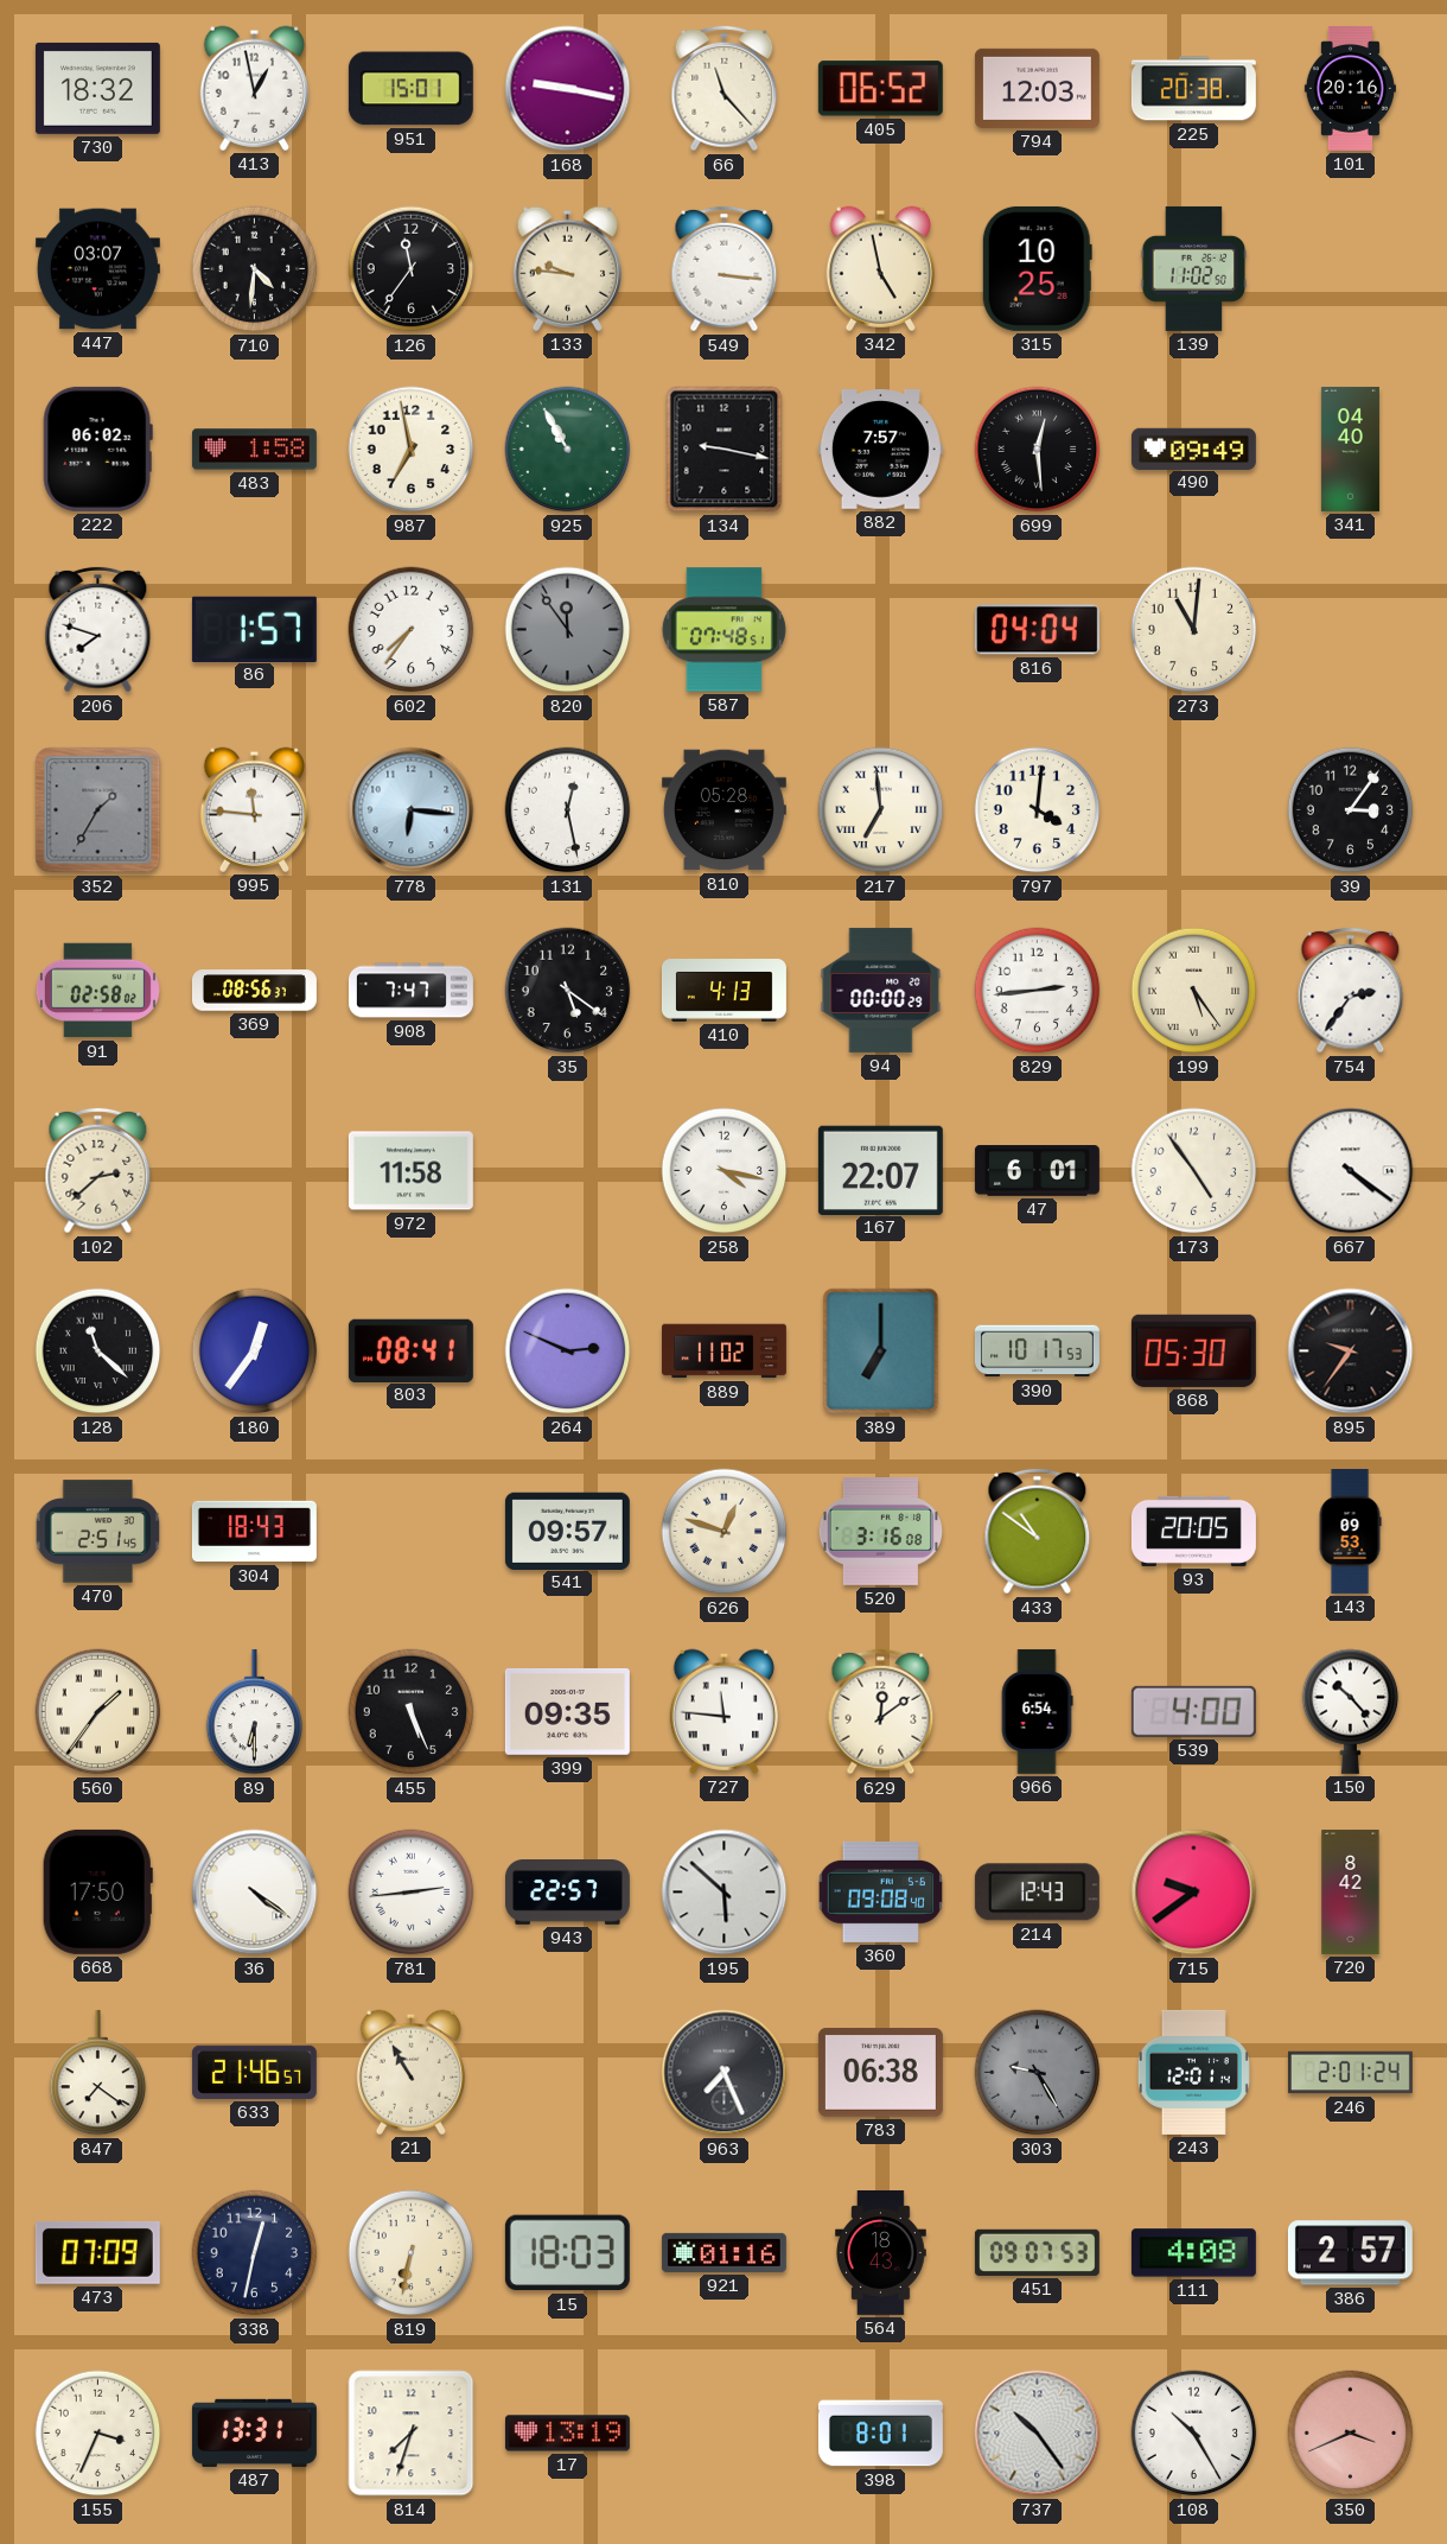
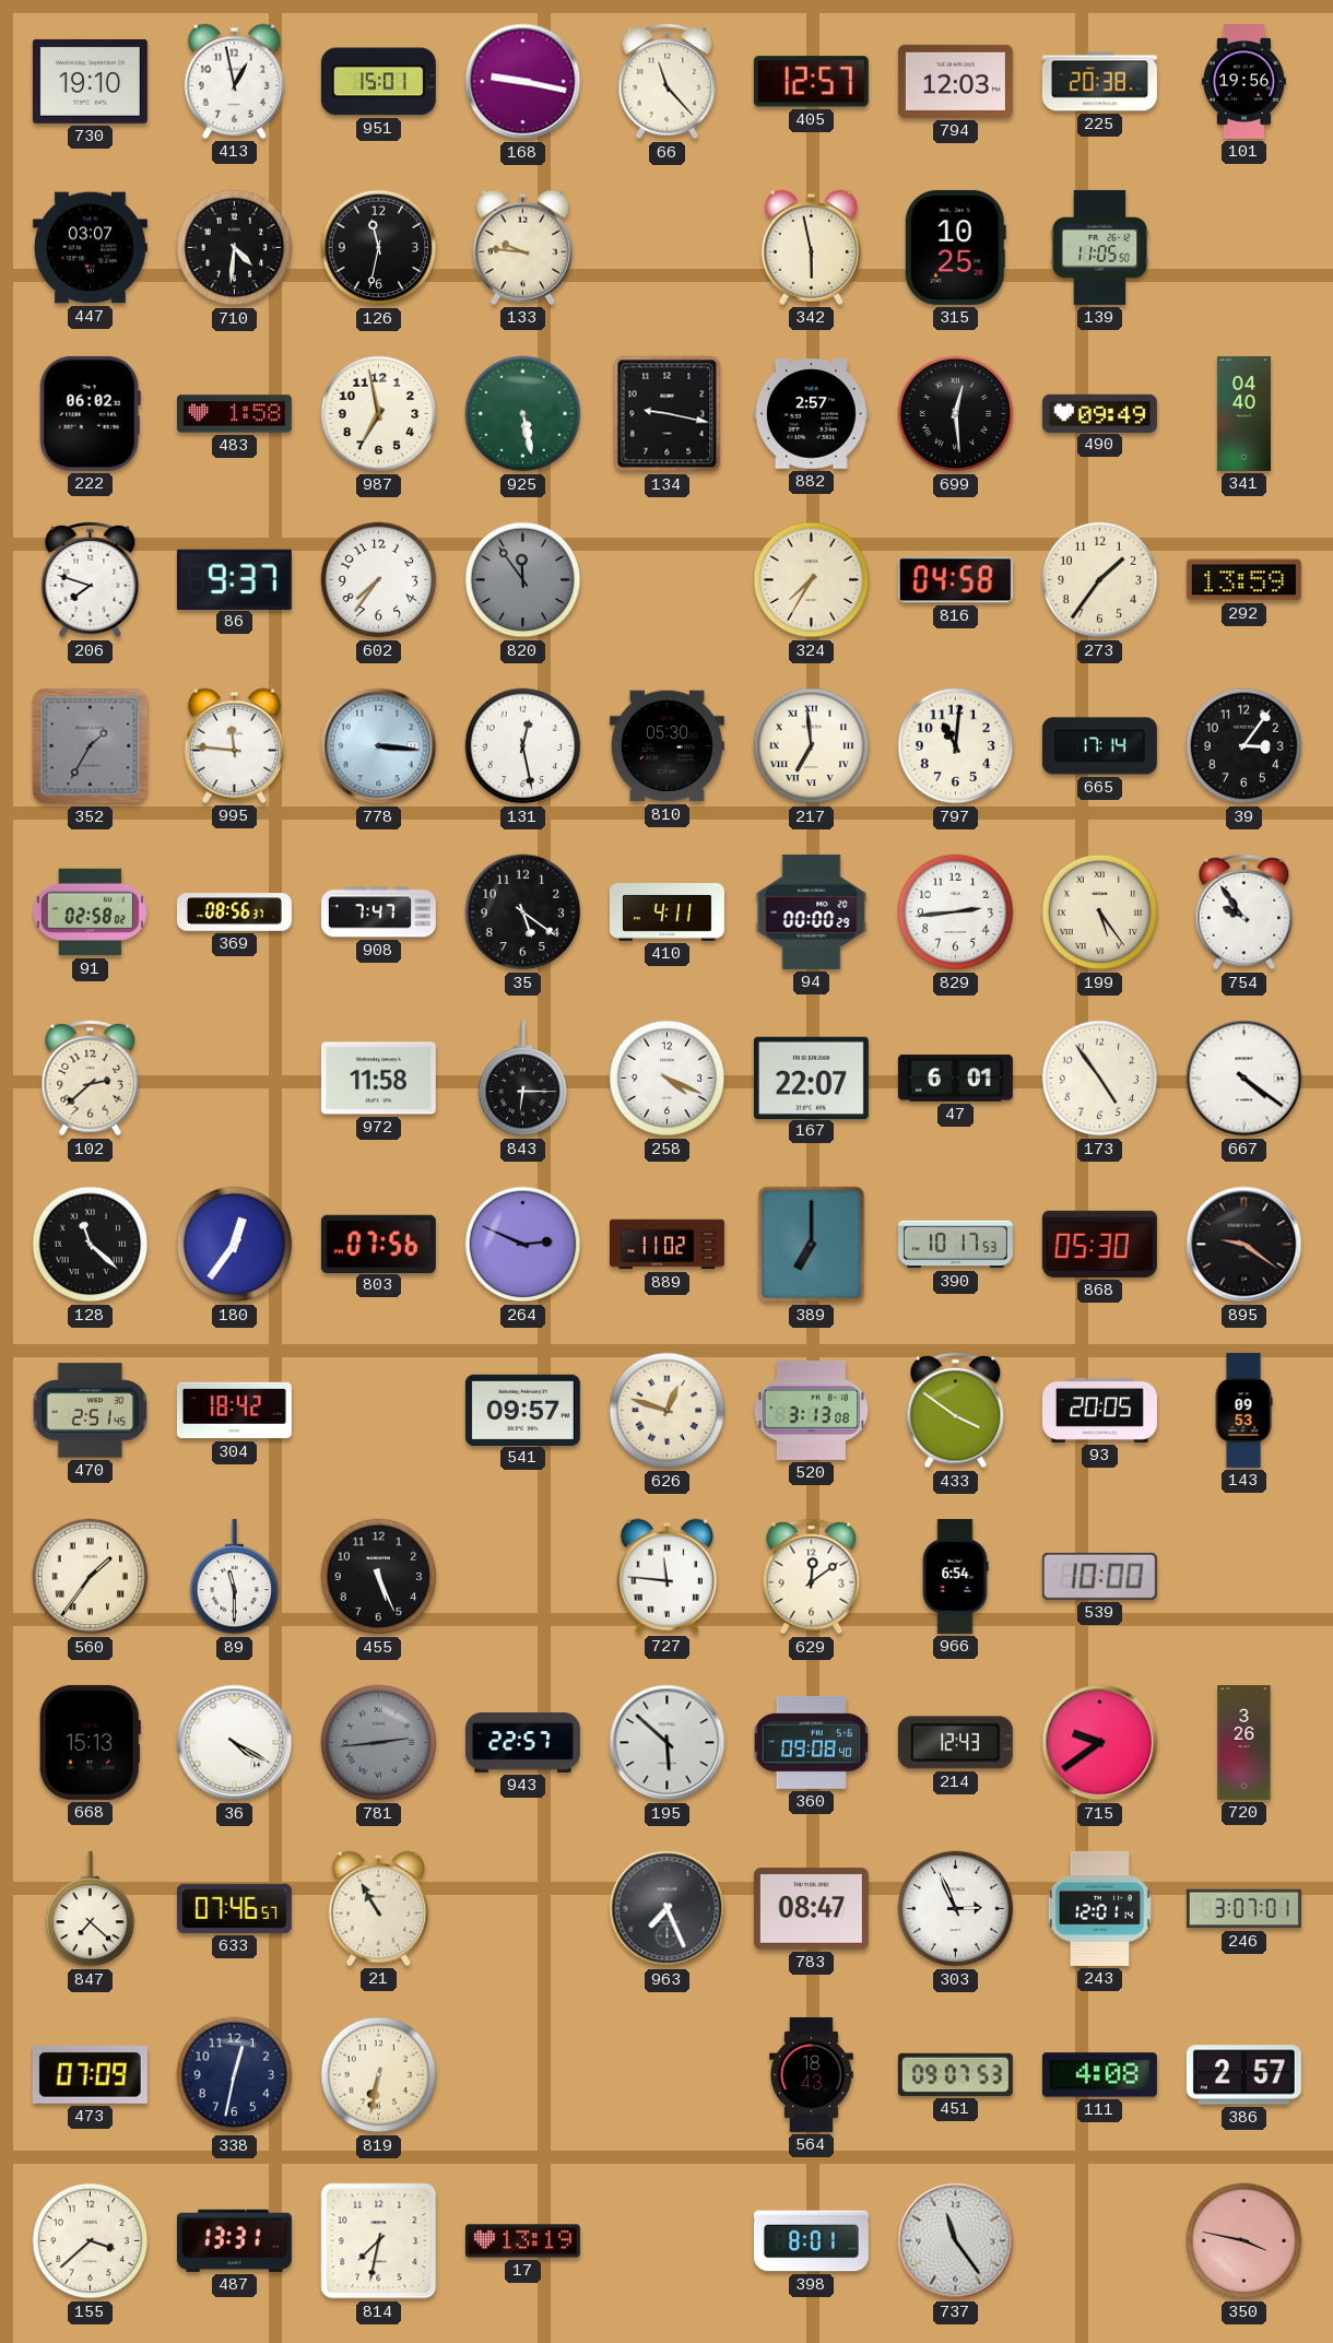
730: 18:32 -> 19:10
405: 06:52 -> 12:57
101: 20:16 -> 19:56
126: 11:36 -> 11:32
549: 3:16 -> none
342: 4:58 -> 5:58
139: 11:02 -> 11:05
925: 10:55 -> 5:28
882: 7:57 -> 2:57
86: 1:57 -> 9:37
587: 07:48 -> none
324: none -> 7:35
816: 04:04 -> 04:58
273: 11:01 -> 1:36
292: none -> 13:59
778: 6:16 -> 3:16
810: 05:28 -> 05:30
797: 4:01 -> 11:01
665: none -> 17:14
410: 4:13 -> 4:11
754: 2:36 -> 9:54
843: none -> 6:15
258: 4:17 -> 4:19
803: 08:41 -> 07:56
895: 9:36 -> 9:21
304: 18:43 -> 18:42
520: 3:16 -> 3:13
433: 10:51 -> 3:51
89: 6:30 -> 11:30
399: 09:35 -> none
539: 4:00 -> 10:00
150: 10:23 -> none
668: 17:50 -> 15:13
36: 4:21 -> 4:20
781 dial: white -> grey
720: 8:42 -> 3:26
847: 7:21 -> 7:22
633: 21:46 -> 07:46
783: 06:38 -> 08:47
303: 9:25 -> 2:56
303 dial: grey -> white
246: 2:01 -> 3:07
15: 18:03 -> none
921: 01:16 -> none
155: 3:34 -> 3:38
814: 7:33 -> 7:32
737: 10:24 -> 11:24
108: 10:25 -> none
350: 3:41 -> 3:47
